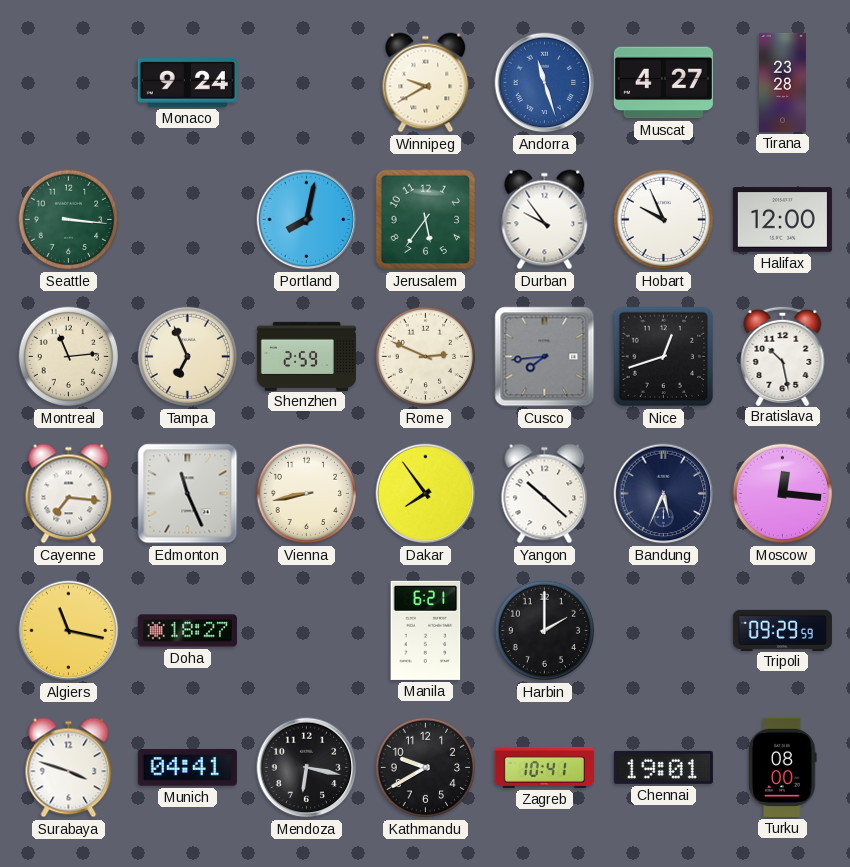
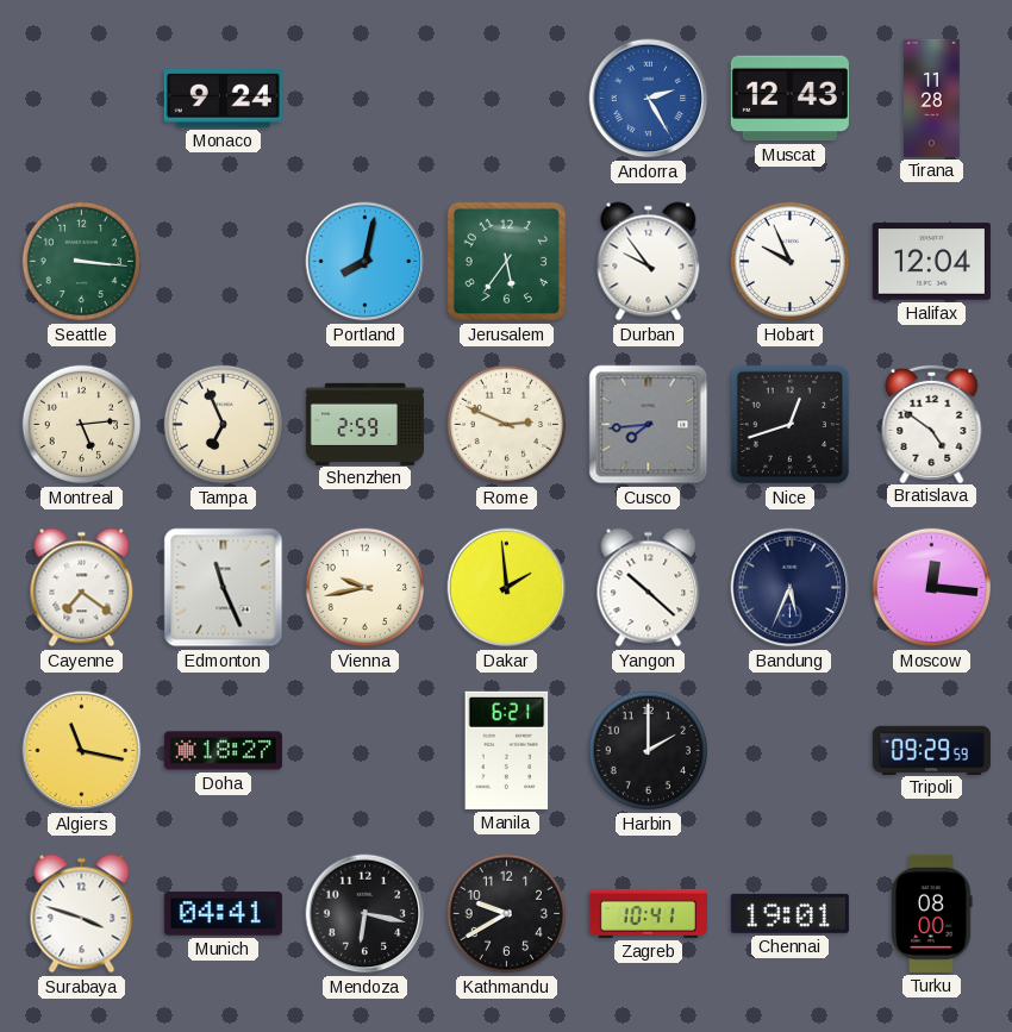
Winnipeg: 9:40 -> none
Andorra: 11:27 -> 2:25
Muscat: 4:27 -> 12:43
Tirana: 23:28 -> 11:28
Halifax: 12:00 -> 12:04
Montreal: 11:14 -> 5:14
Bratislava: 10:28 -> 4:51
Cayenne: 7:16 -> 7:21
Vienna: 8:43 -> 9:43
Dakar: 7:54 -> 1:59
